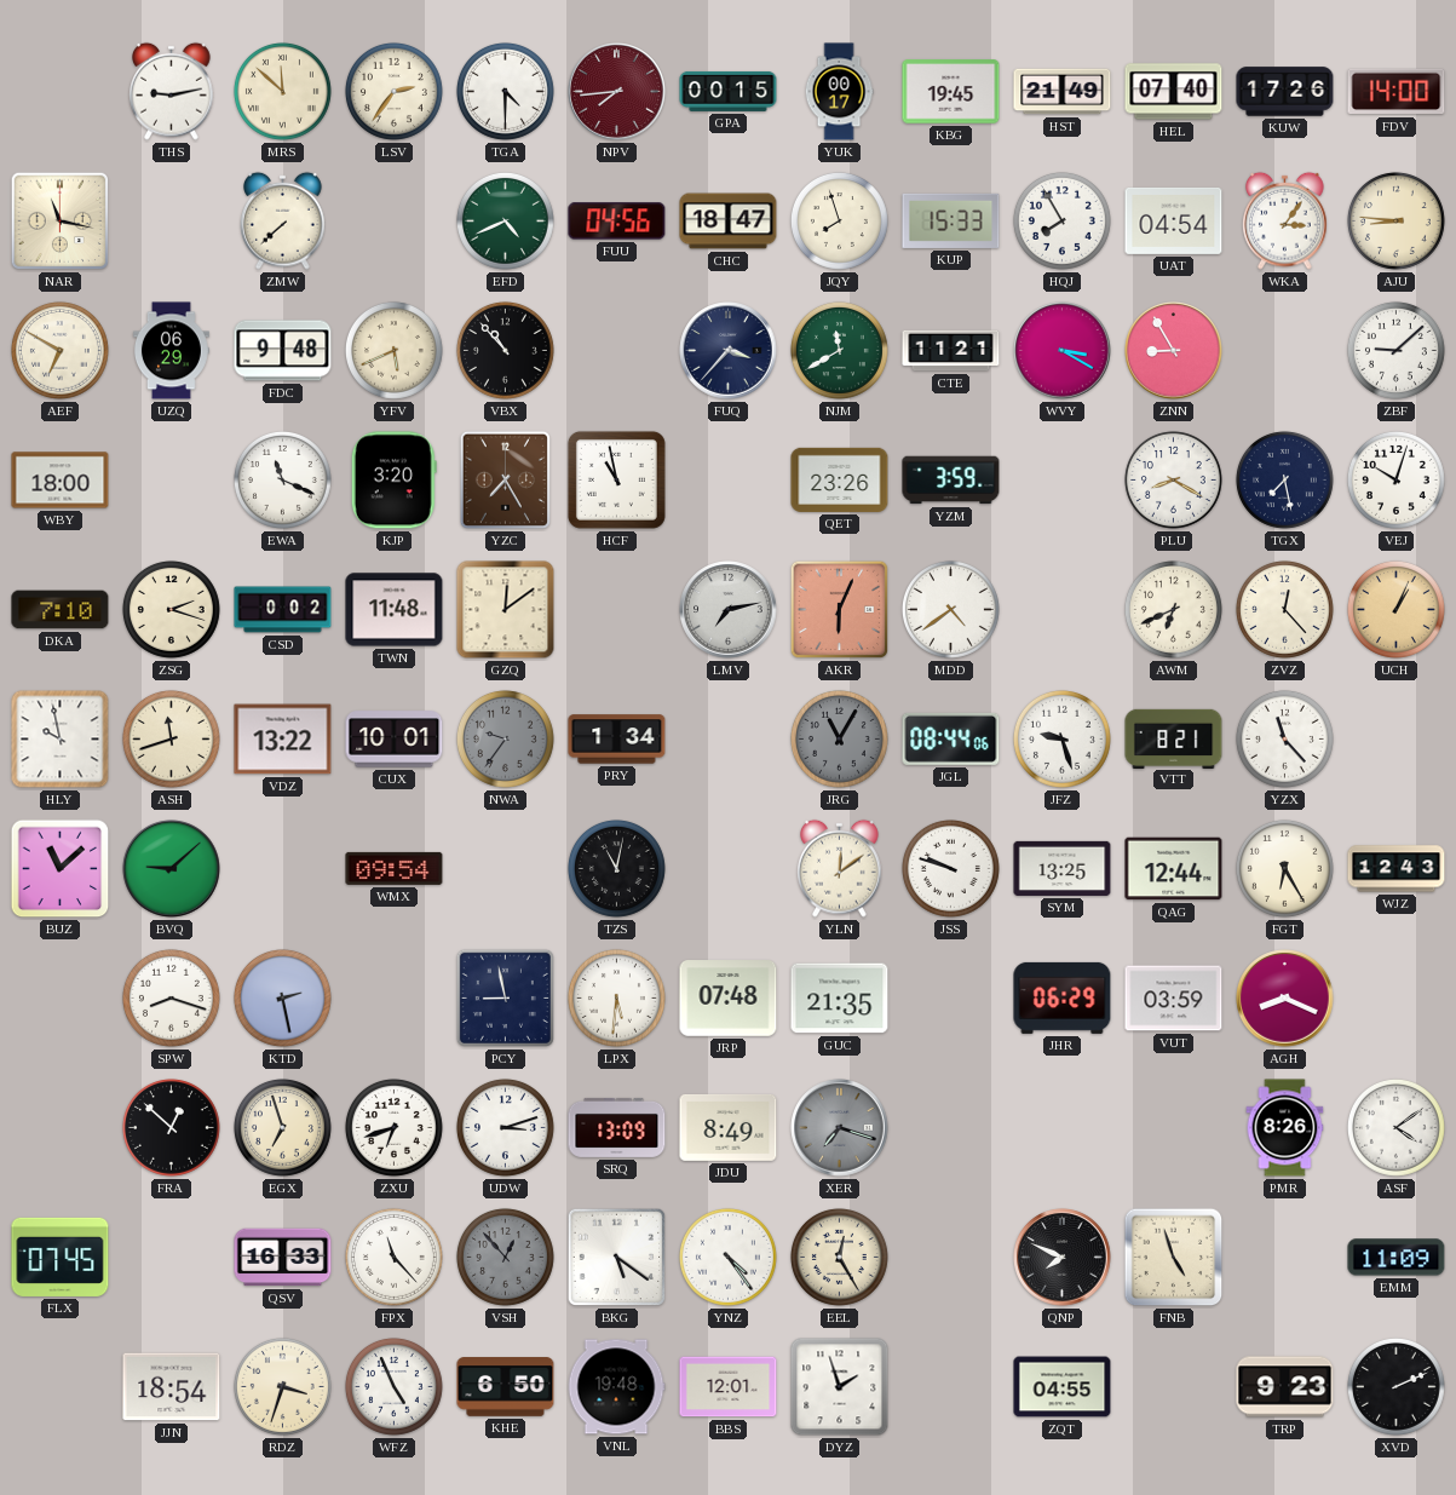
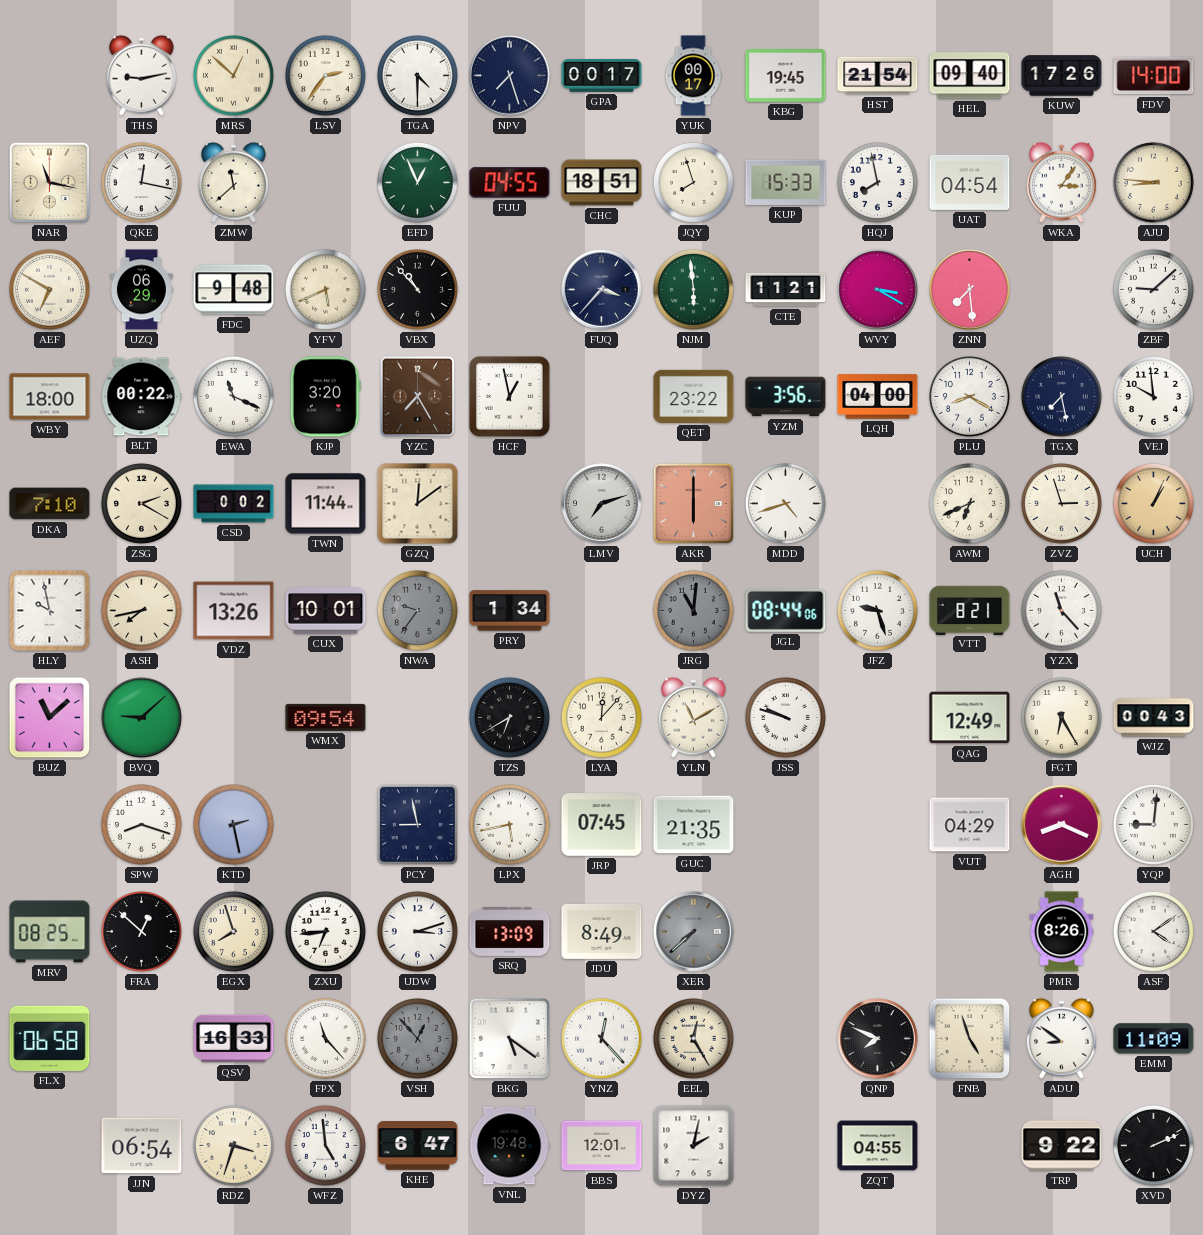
MRS: 11:52 -> 12:52
NPV: 7:44 -> 7:27
NPV dial: burgundy -> navy
GPA: 00:15 -> 00:17
HST: 21:49 -> 21:54
HEL: 07:40 -> 09:40
QKE: none -> 12:17
ZMW: 7:38 -> 11:38
EFD: 4:41 -> 12:56
FUU: 04:56 -> 04:55
CHC: 18:47 -> 18:51
HQJ: 7:55 -> 7:58
NJM: 11:40 -> 5:59
ZNN: 8:55 -> 7:29
BLT: none -> 00:22
HCF: 10:58 -> 12:58
QET: 23:26 -> 23:22
YZM: 3:59 -> 3:56
LQH: none -> 04:00
VEJ: 10:03 -> 9:59
ZSG: 2:18 -> 2:20
TWN: 11:48 -> 11:44
LMV: 7:13 -> 7:12
AKR: 6:04 -> 6:00
MDD: 4:39 -> 4:42
ZVZ: 12:23 -> 2:57
ASH: 11:42 -> 7:43
VDZ: 13:22 -> 13:26
JRG: 11:05 -> 11:01
TZS: 11:02 -> 6:40
LYA: none -> 12:07
YLN: 12:09 -> 11:10
SYM: 13:25 -> none
QAG: 12:44 -> 12:49
WJZ: 12:43 -> 00:43
LPX: 5:31 -> 5:43
JRP: 07:48 -> 07:45
JHR: 06:29 -> none
VUT: 03:59 -> 04:29
YQP: none -> 9:01
MRV: none -> 08:25
EGX: 6:57 -> 7:57
ZXU: 6:42 -> 6:44
XER: 7:18 -> 7:38
FLX: 07:45 -> 06:58
YNZ: 4:24 -> 12:23
ADU: none -> 8:51
JJN: 18:54 -> 06:54
WFZ: 4:56 -> 4:59
KHE: 6:50 -> 6:47
DYZ: 1:57 -> 2:02
TRP: 9:23 -> 9:22
